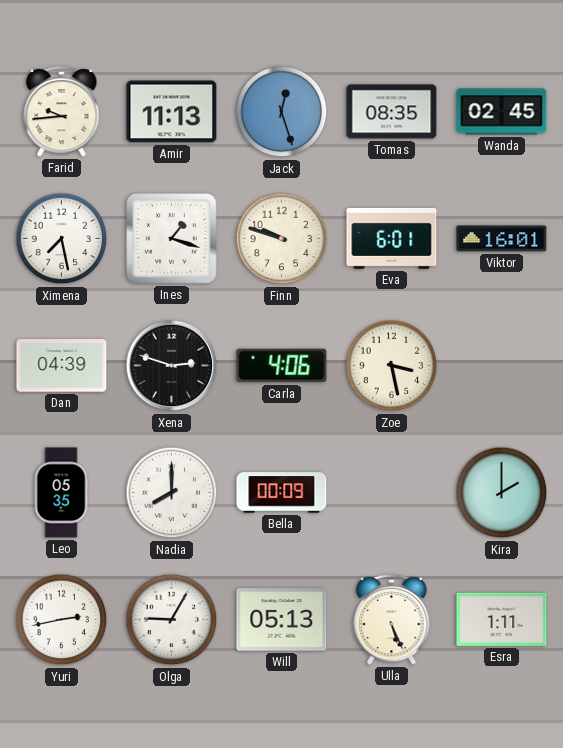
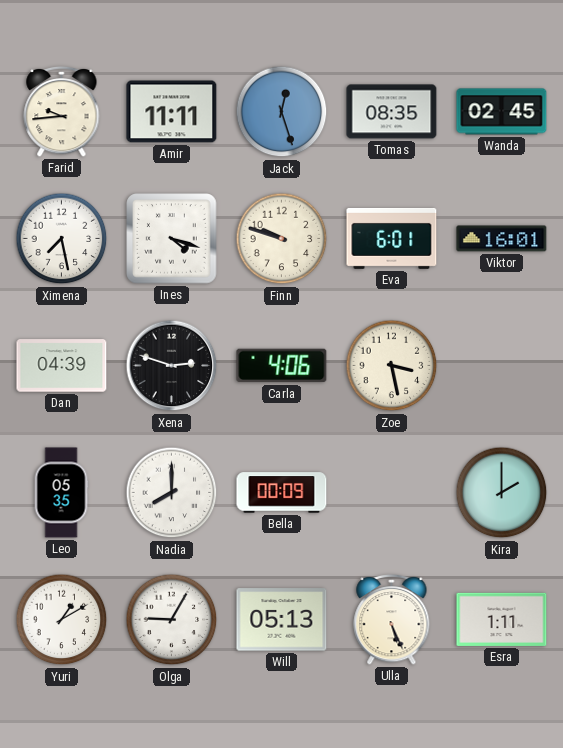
Amir: 11:13 -> 11:11
Ines: 1:18 -> 4:18
Yuri: 2:43 -> 1:10
